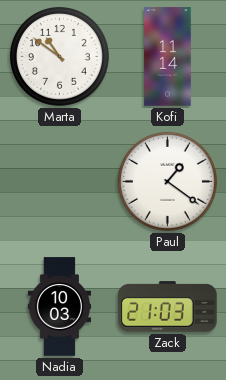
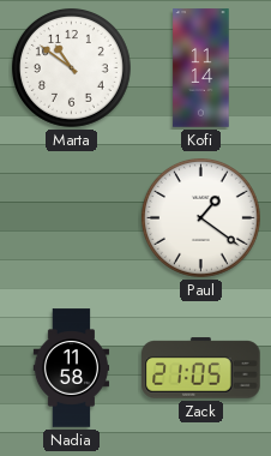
Nadia: 10:03 -> 11:58
Zack: 21:03 -> 21:05
